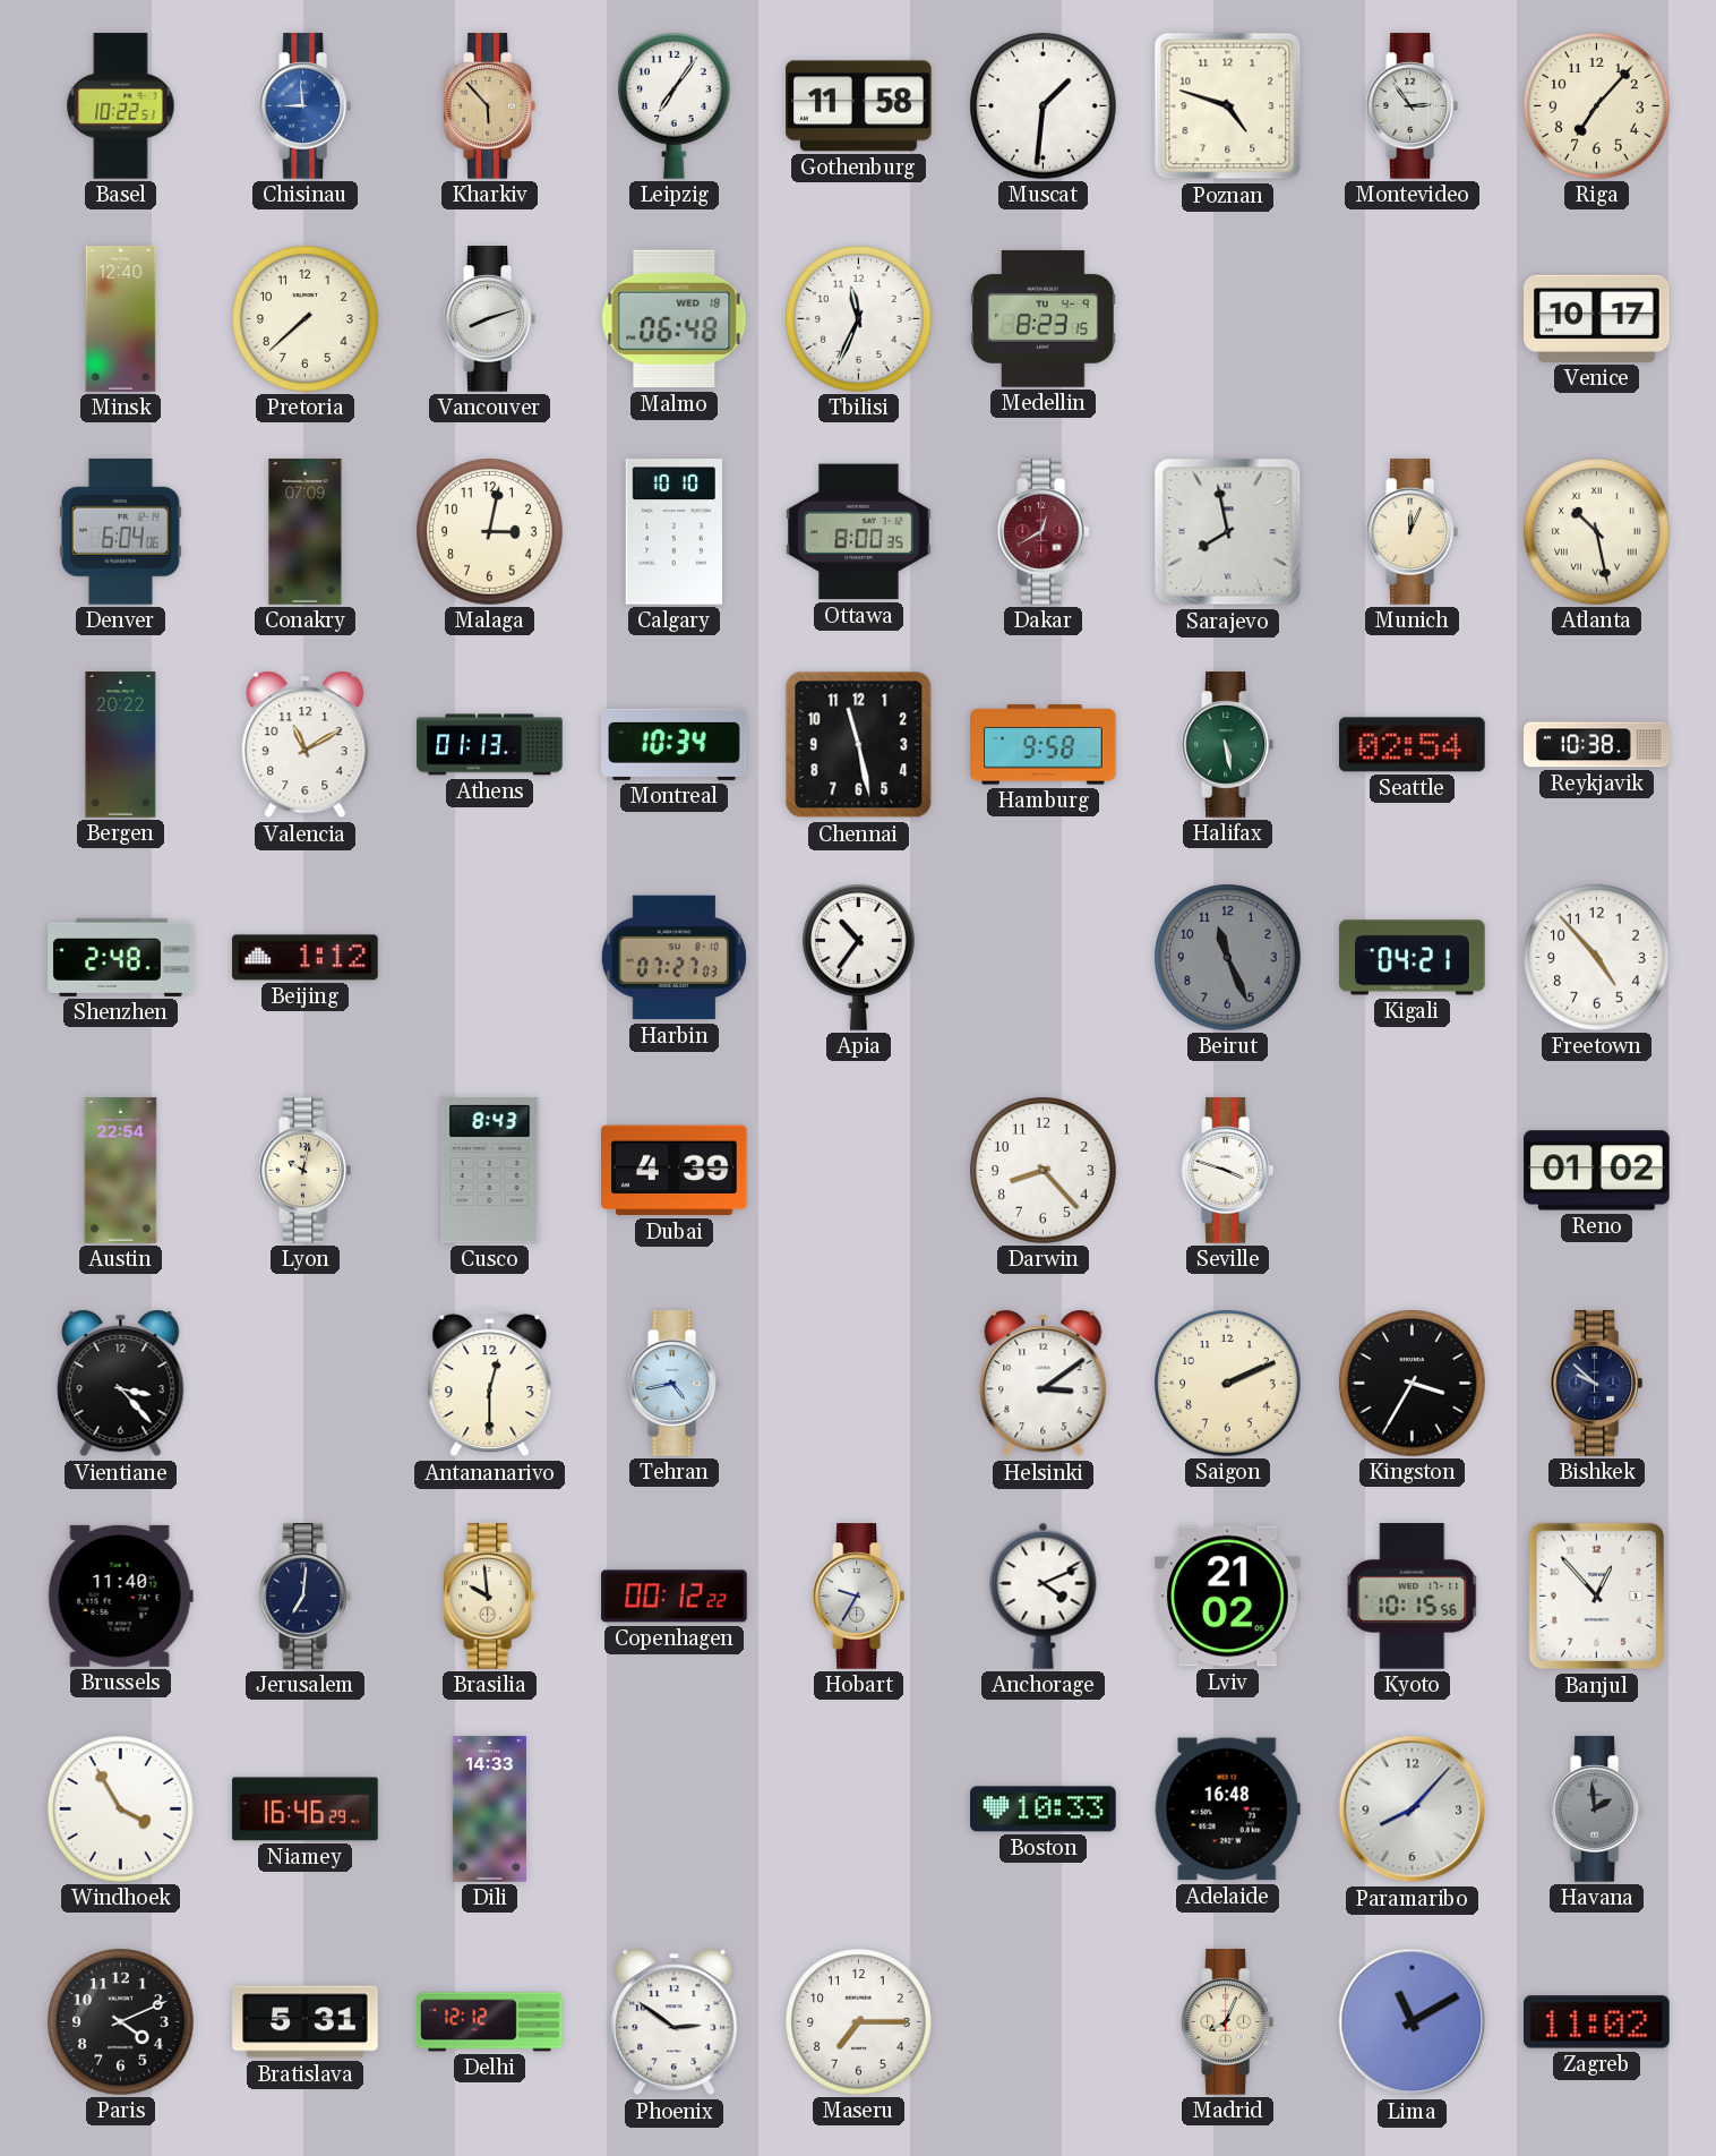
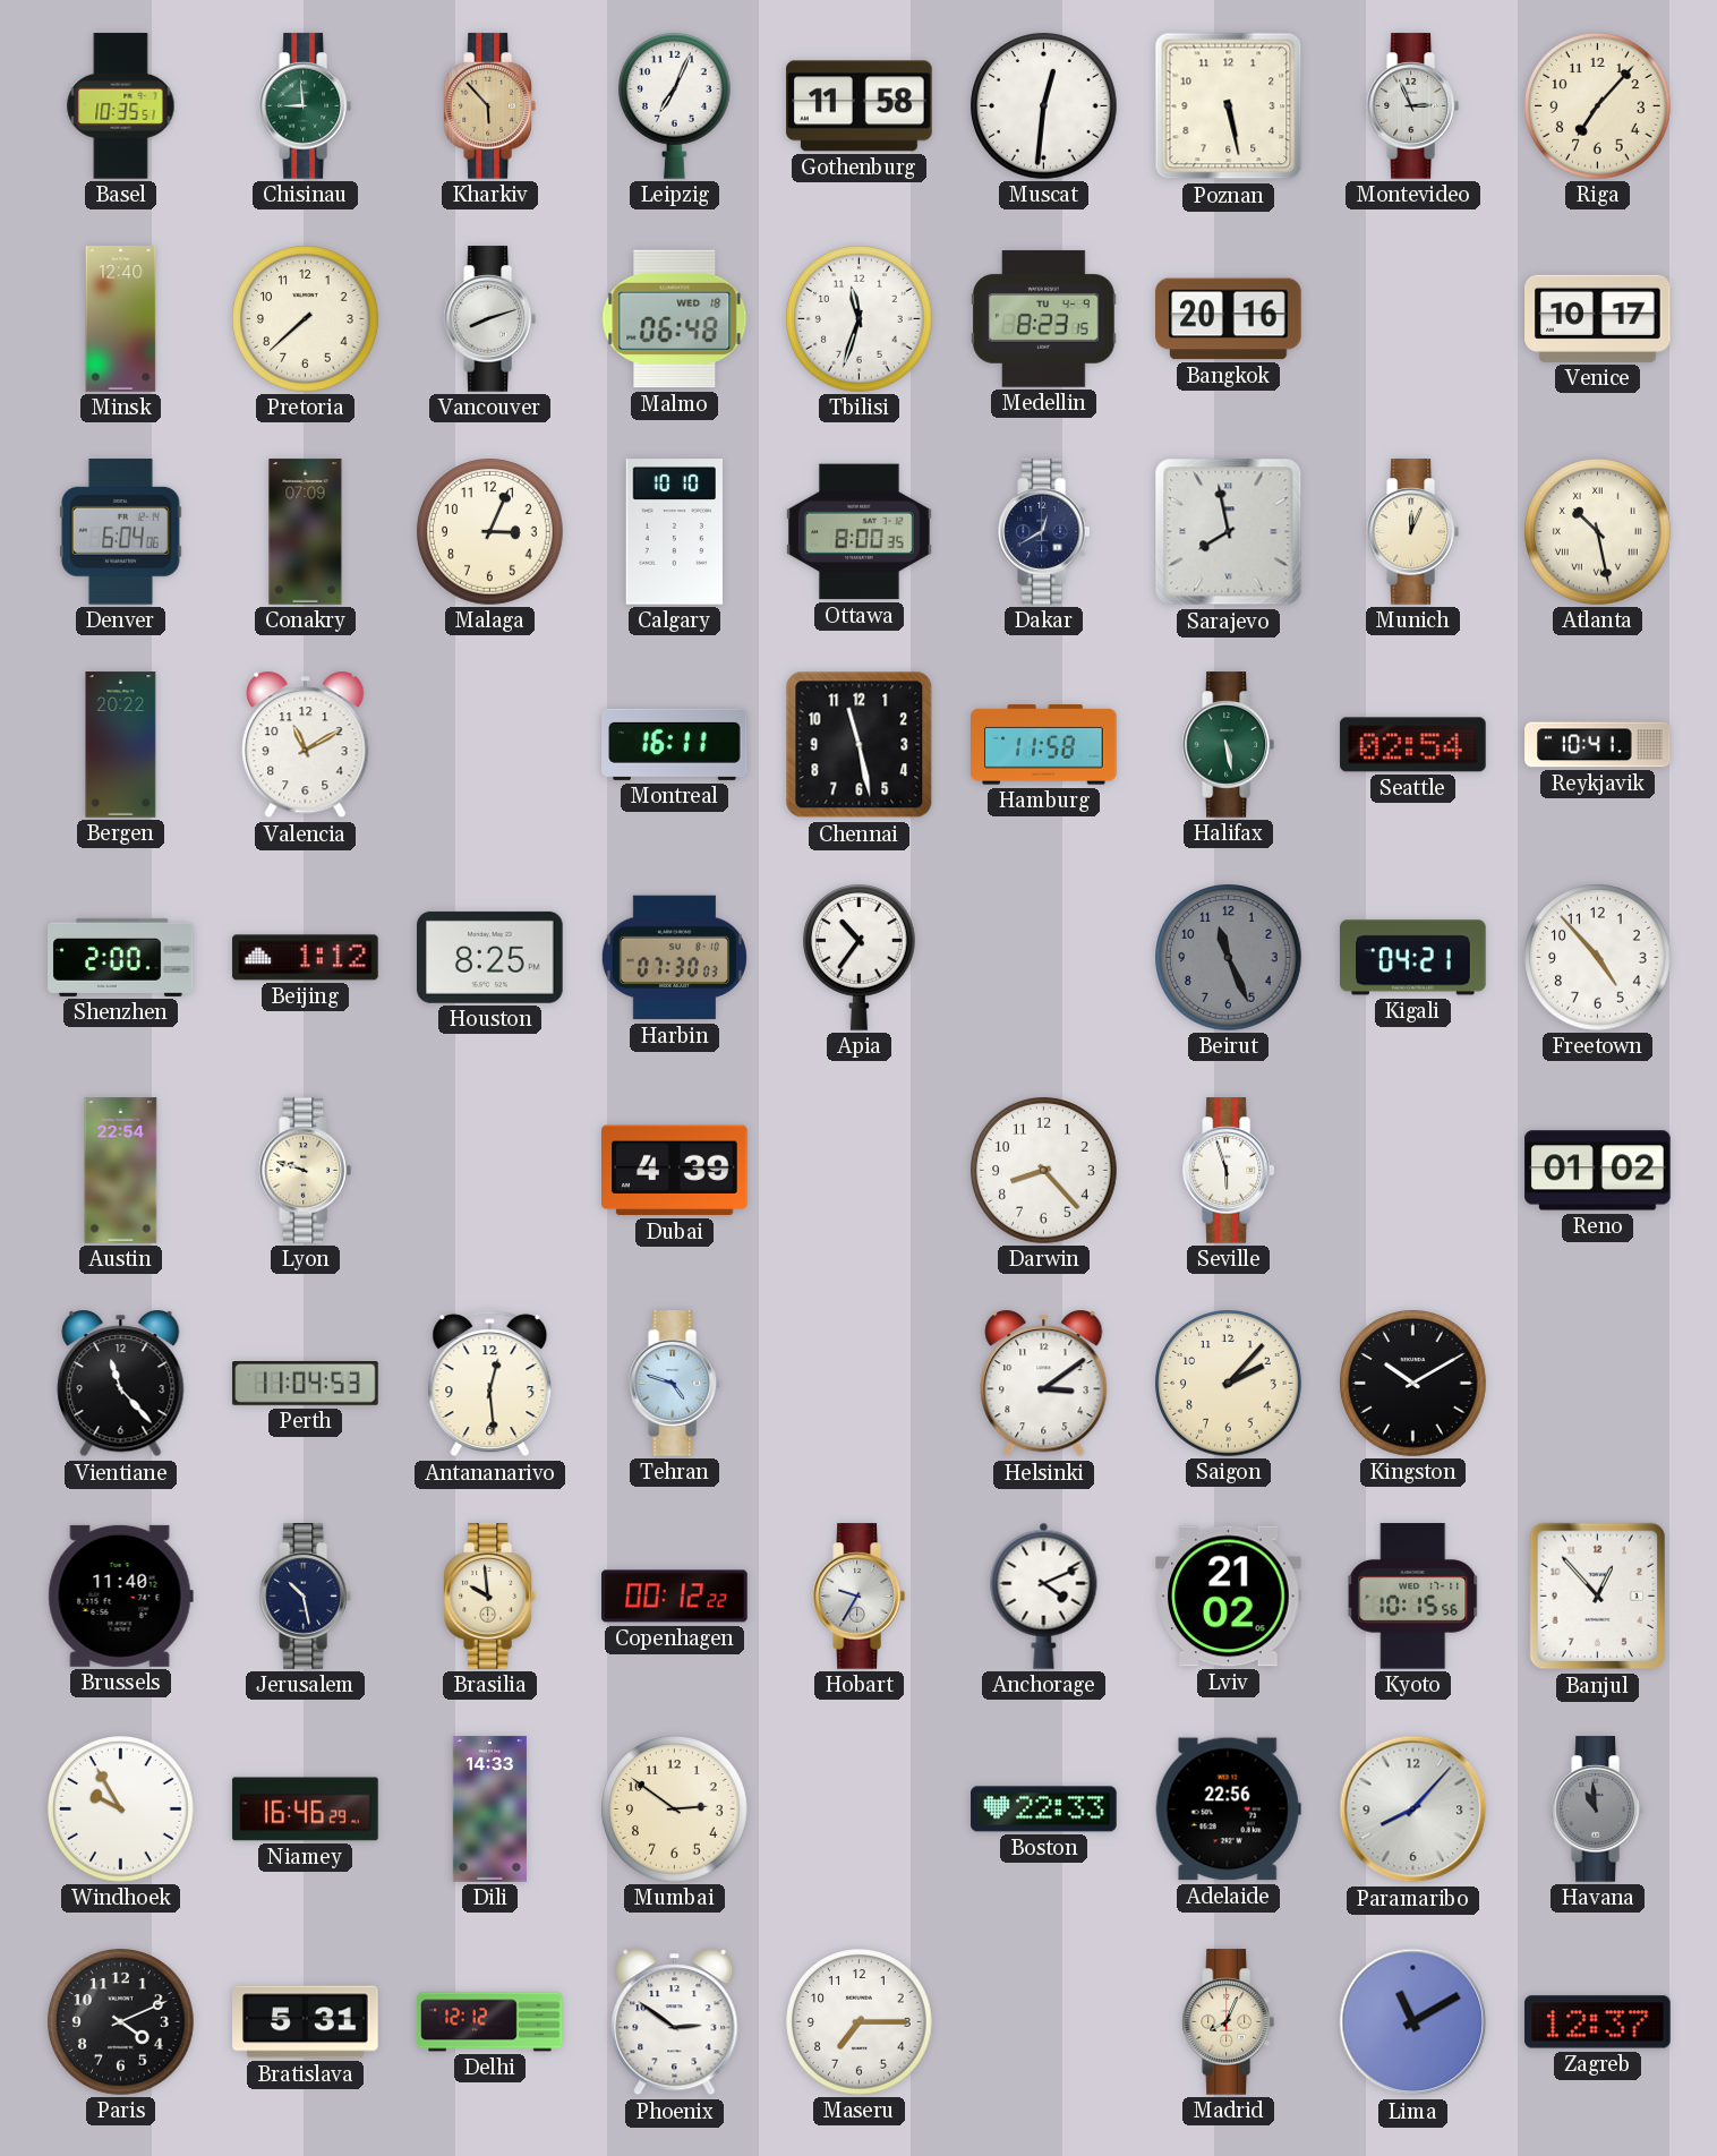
Basel: 10:22 -> 10:35
Chisinau dial: blue -> green
Leipzig: 7:06 -> 7:04
Muscat: 1:31 -> 12:31
Poznan: 4:48 -> 5:28
Montevideo: 2:54 -> 2:56
Tbilisi: 11:34 -> 11:33
Bangkok: none -> 20:16
Malaga: 3:02 -> 3:04
Dakar dial: burgundy -> navy
Athens: 01:13 -> none
Montreal: 10:34 -> 16:11
Hamburg: 9:58 -> 11:58
Reykjavik: 10:38 -> 10:41
Shenzhen: 2:48 -> 2:00
Houston: none -> 8:25
Harbin: 07:27 -> 07:30
Lyon: 10:02 -> 9:48
Cusco: 8:43 -> none
Seville: 3:48 -> 5:57
Vientiane: 3:23 -> 11:23
Perth: none -> 11:04
Antananarivo: 12:30 -> 12:29
Tehran: 4:43 -> 4:48
Saigon: 2:11 -> 2:07
Kingston: 3:35 -> 10:10
Bishkek: 9:52 -> none
Jerusalem: 7:01 -> 10:28
Windhoek: 3:55 -> 9:55
Mumbai: none -> 2:51
Boston: 10:33 -> 22:33
Adelaide: 16:48 -> 22:56
Havana: 1:59 -> 10:59
Zagreb: 11:02 -> 12:37
